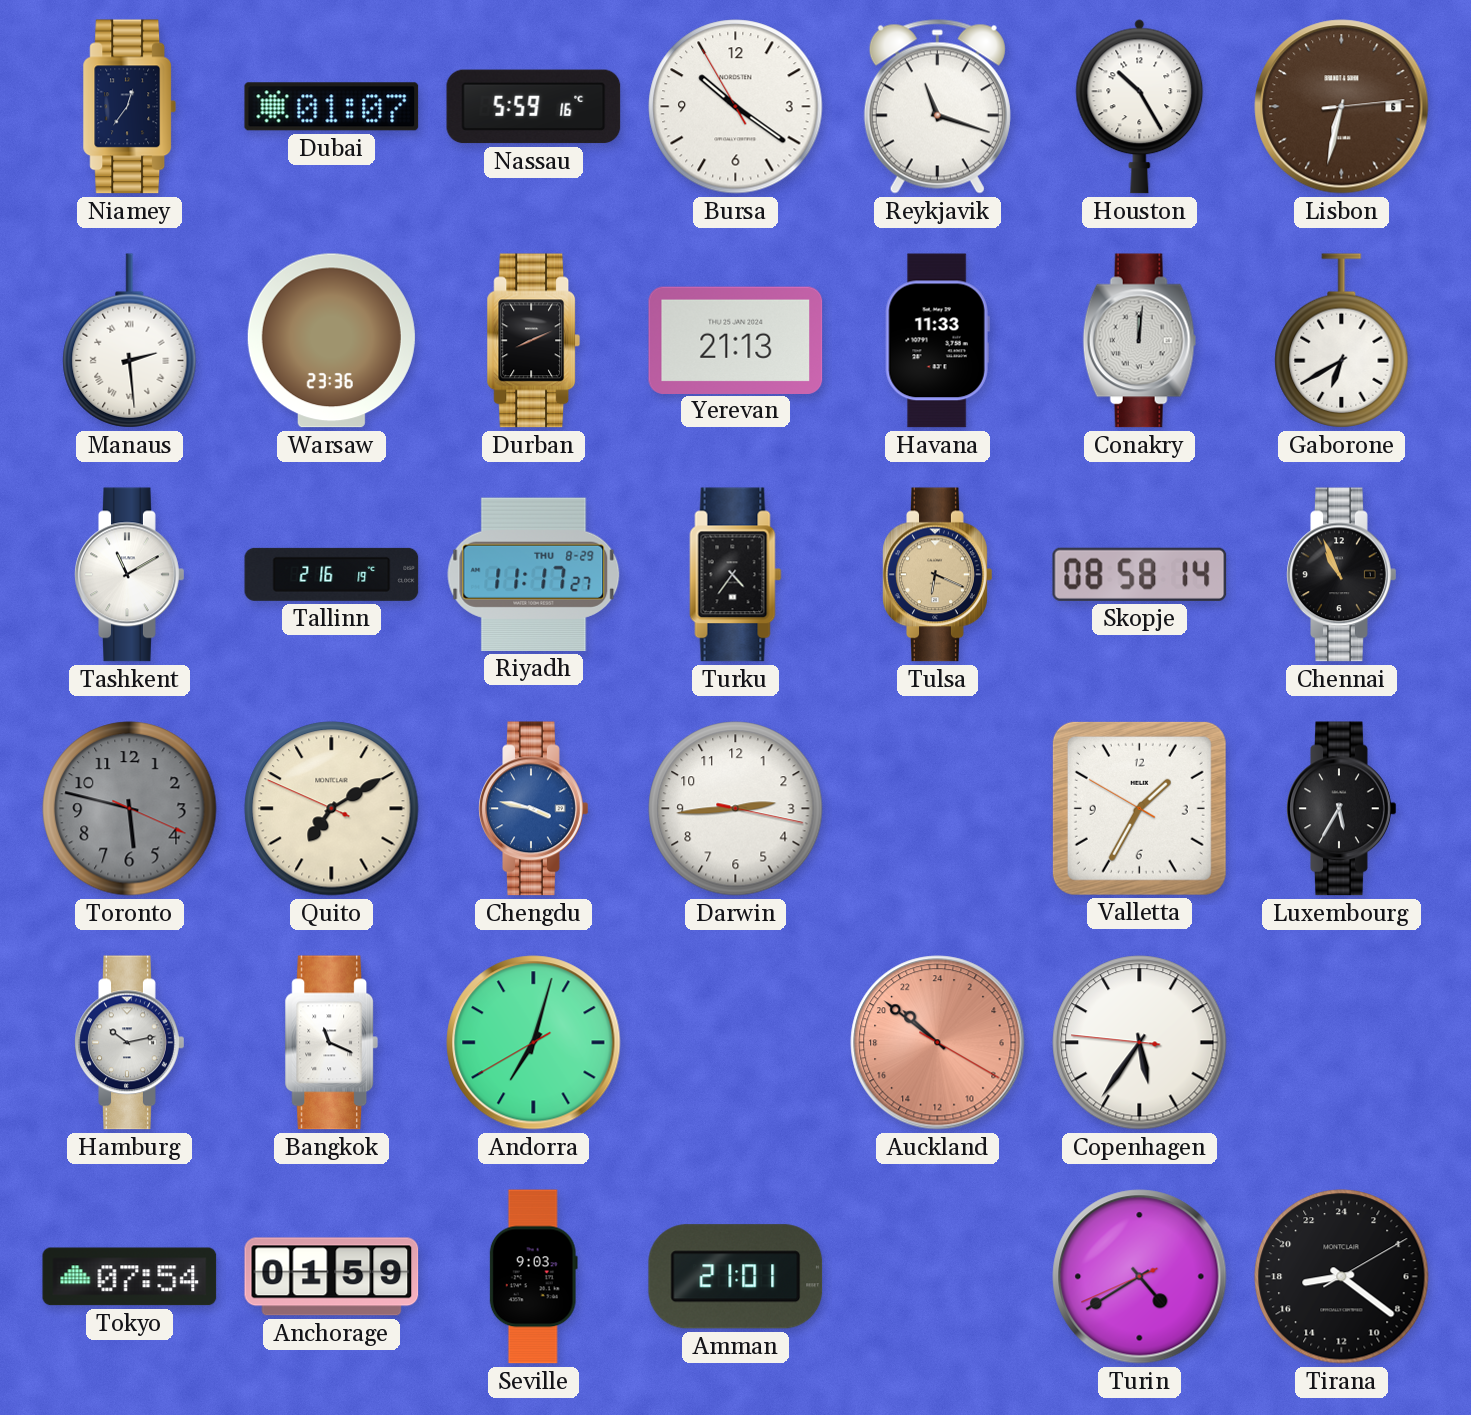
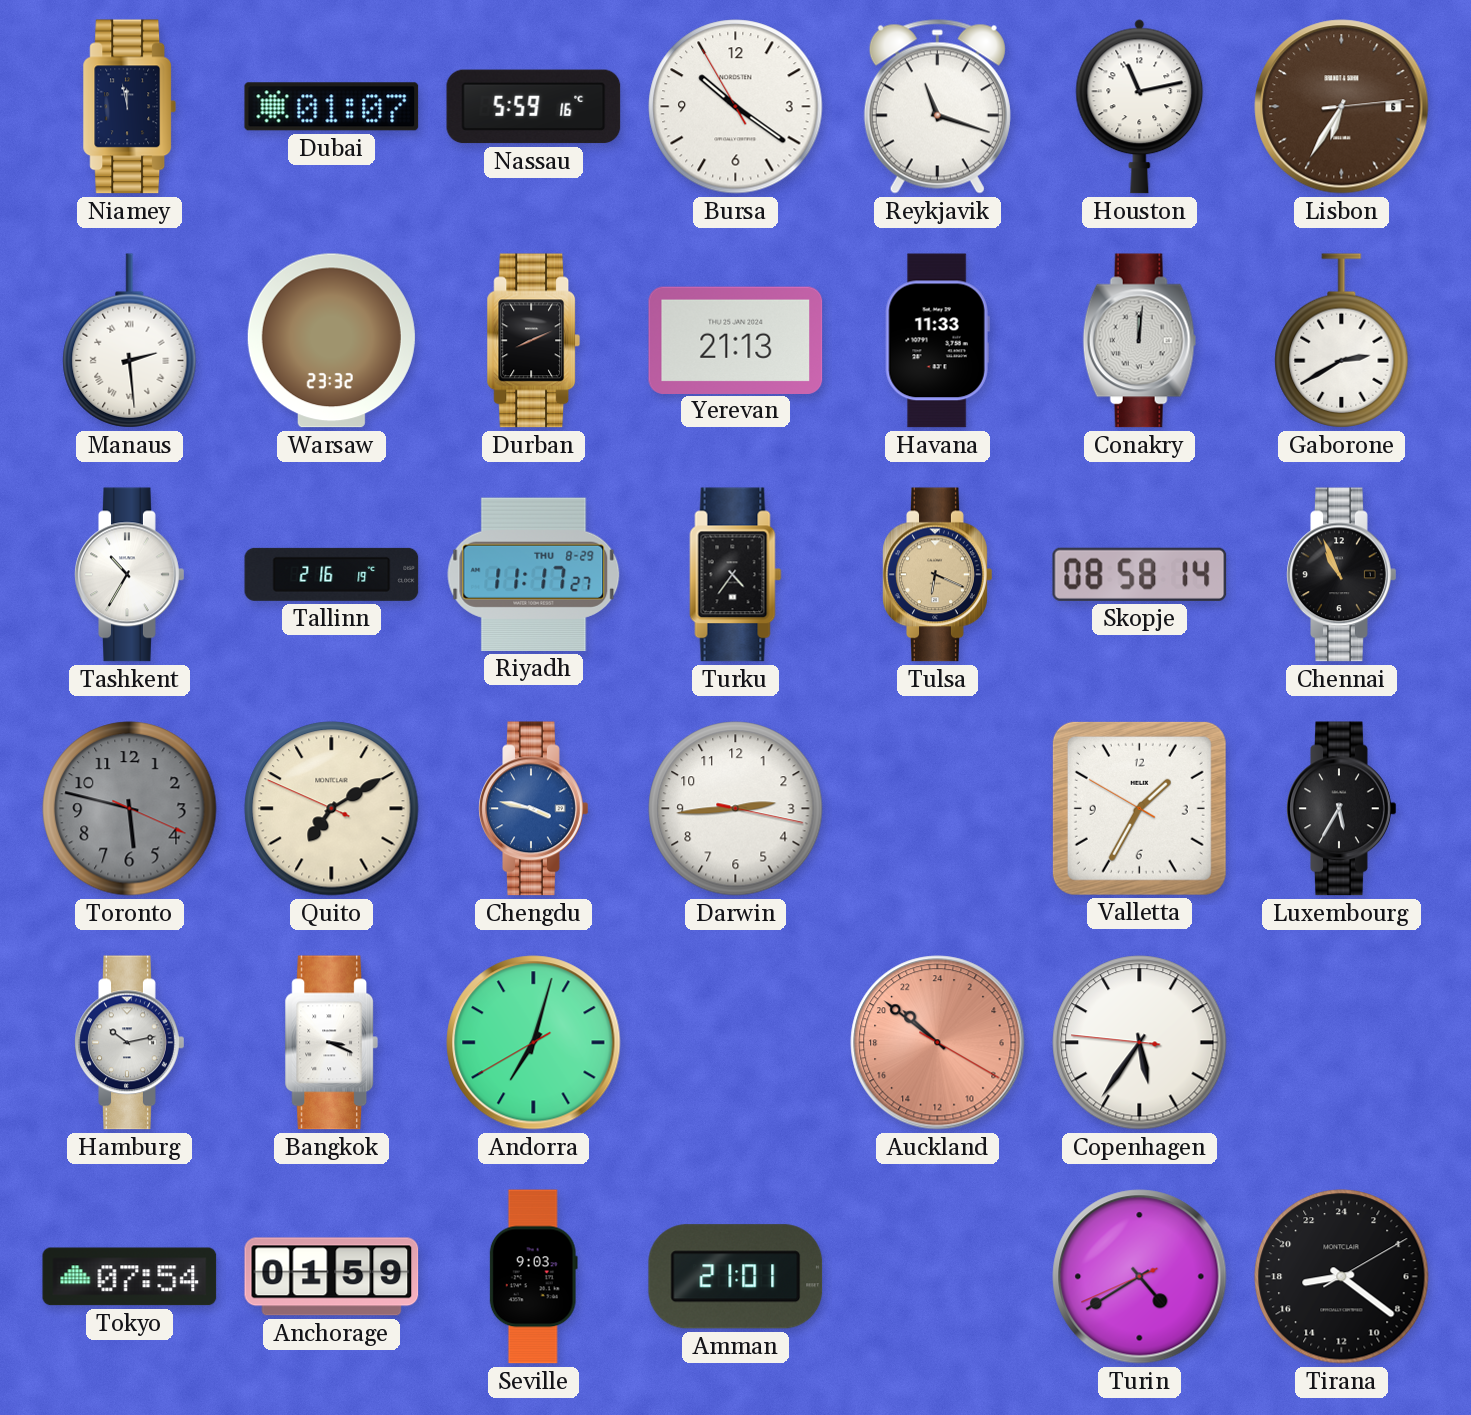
Niamey: 12:36 -> 11:58
Houston: 10:25 -> 11:13
Lisbon: 6:32 -> 6:35
Warsaw: 23:36 -> 23:32
Gaborone: 6:40 -> 2:40
Tashkent: 11:10 -> 10:35
Bangkok: 11:19 -> 3:19
